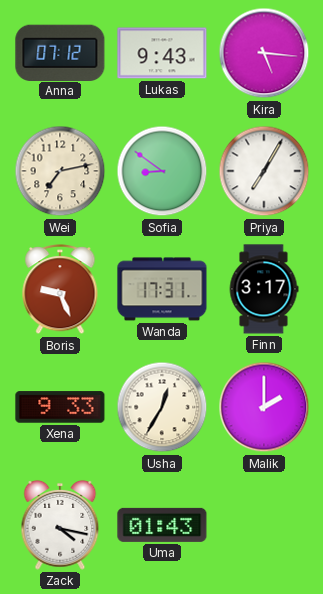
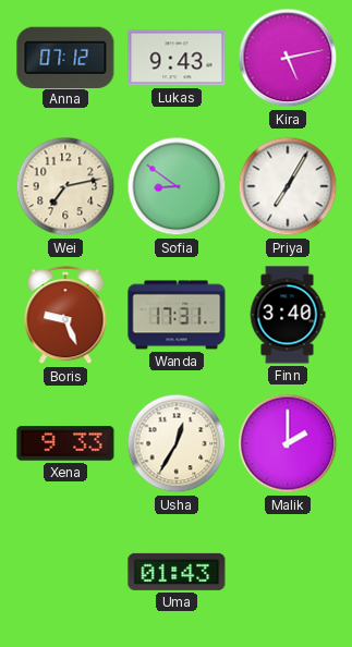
Kira: 5:16 -> 5:13
Finn: 3:17 -> 3:40
Zack: 4:17 -> none
